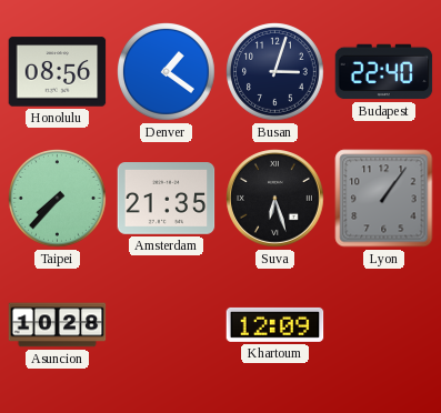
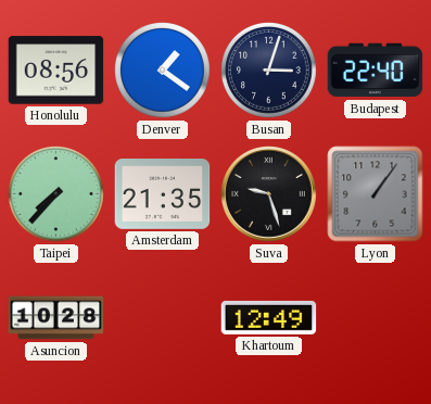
Suva: 6:27 -> 9:27
Khartoum: 12:09 -> 12:49
